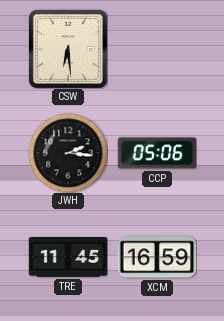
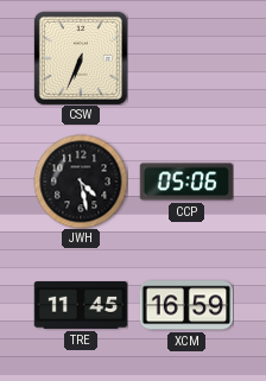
CSW: 6:29 -> 6:34
JWH: 2:16 -> 4:28
